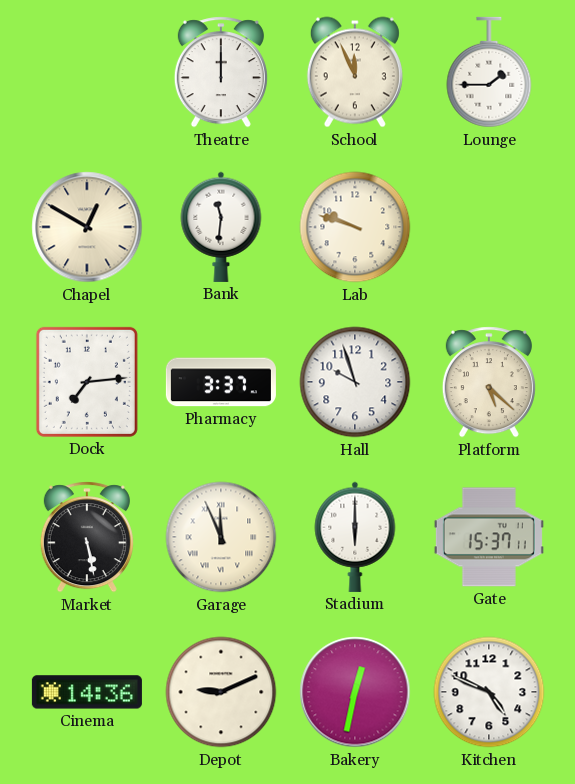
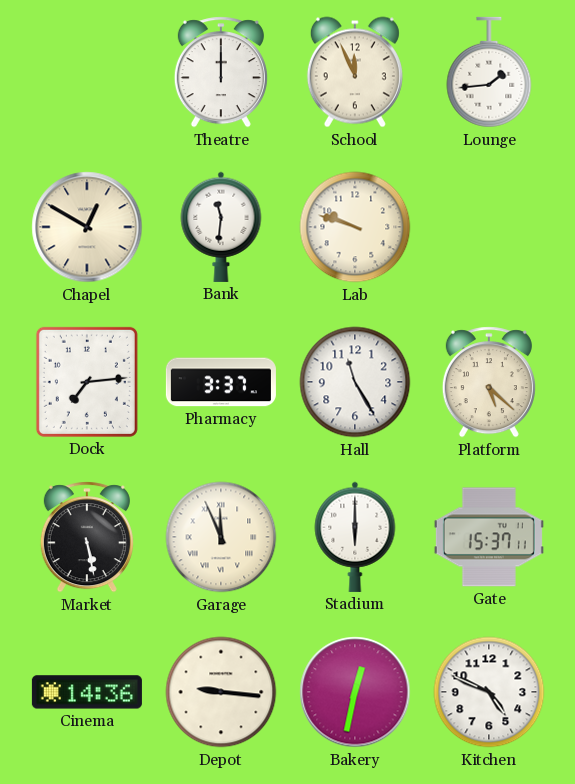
Lounge: 1:45 -> 1:44
Hall: 9:57 -> 11:25
Depot: 9:11 -> 9:16
